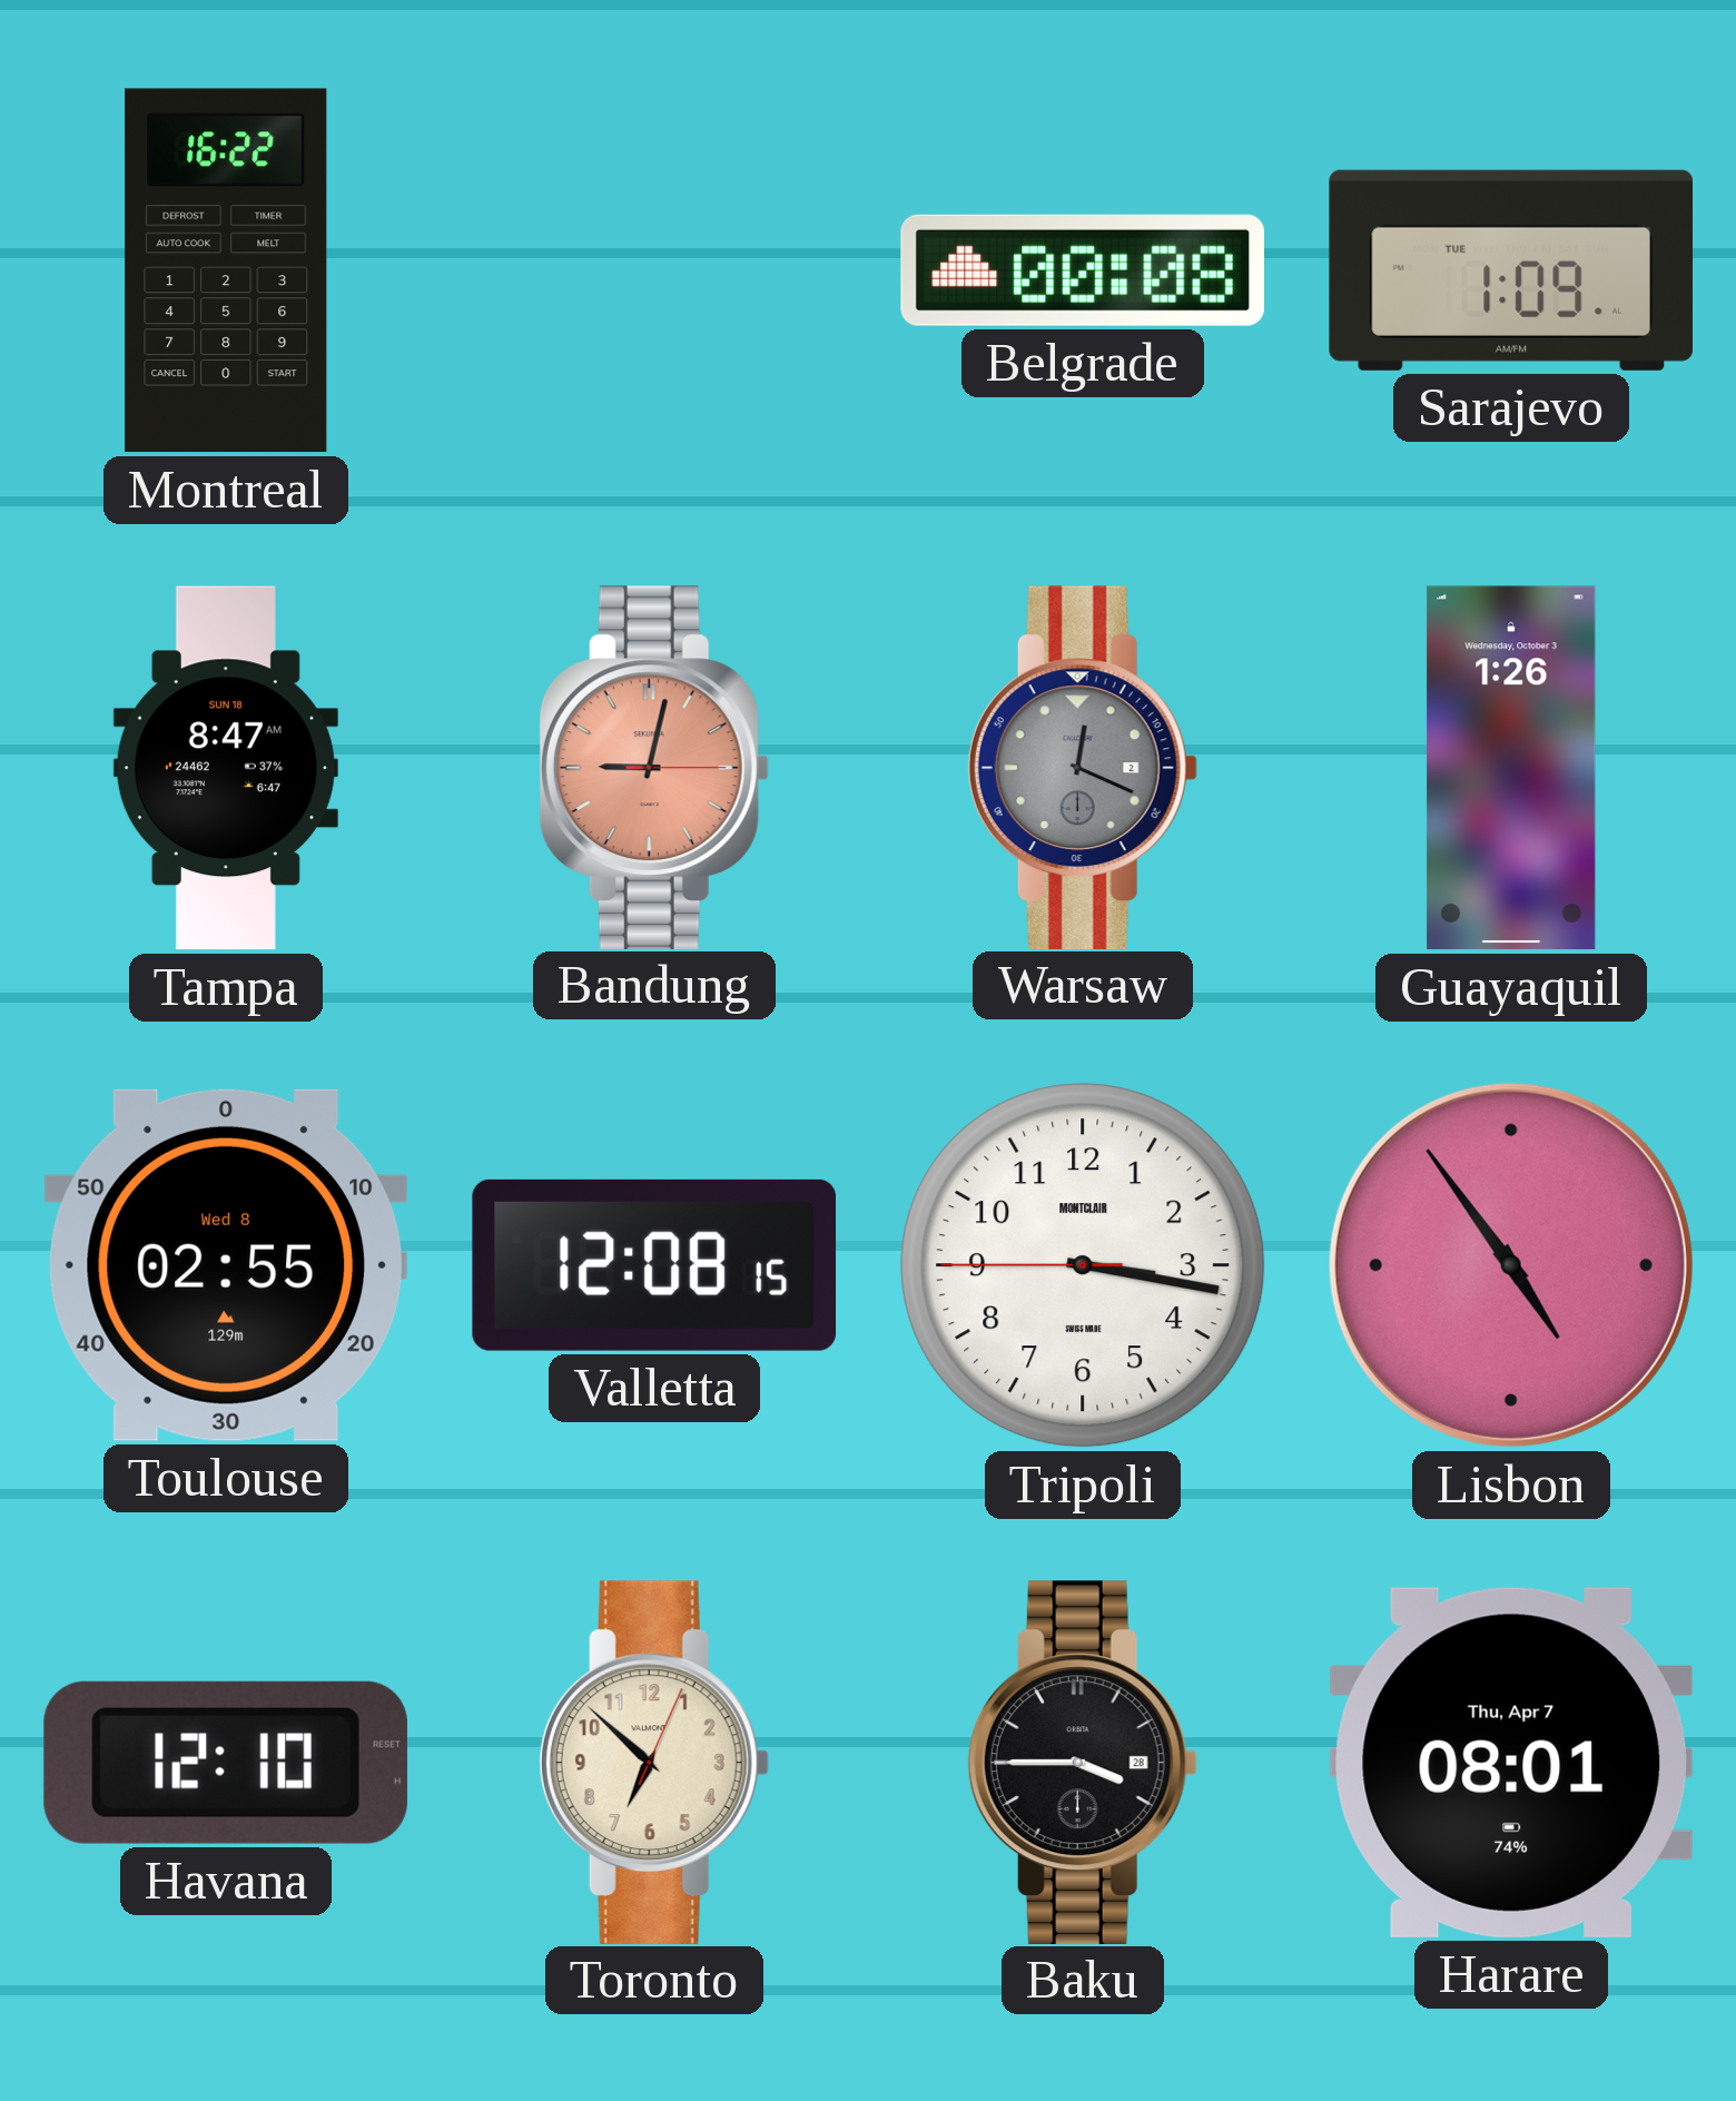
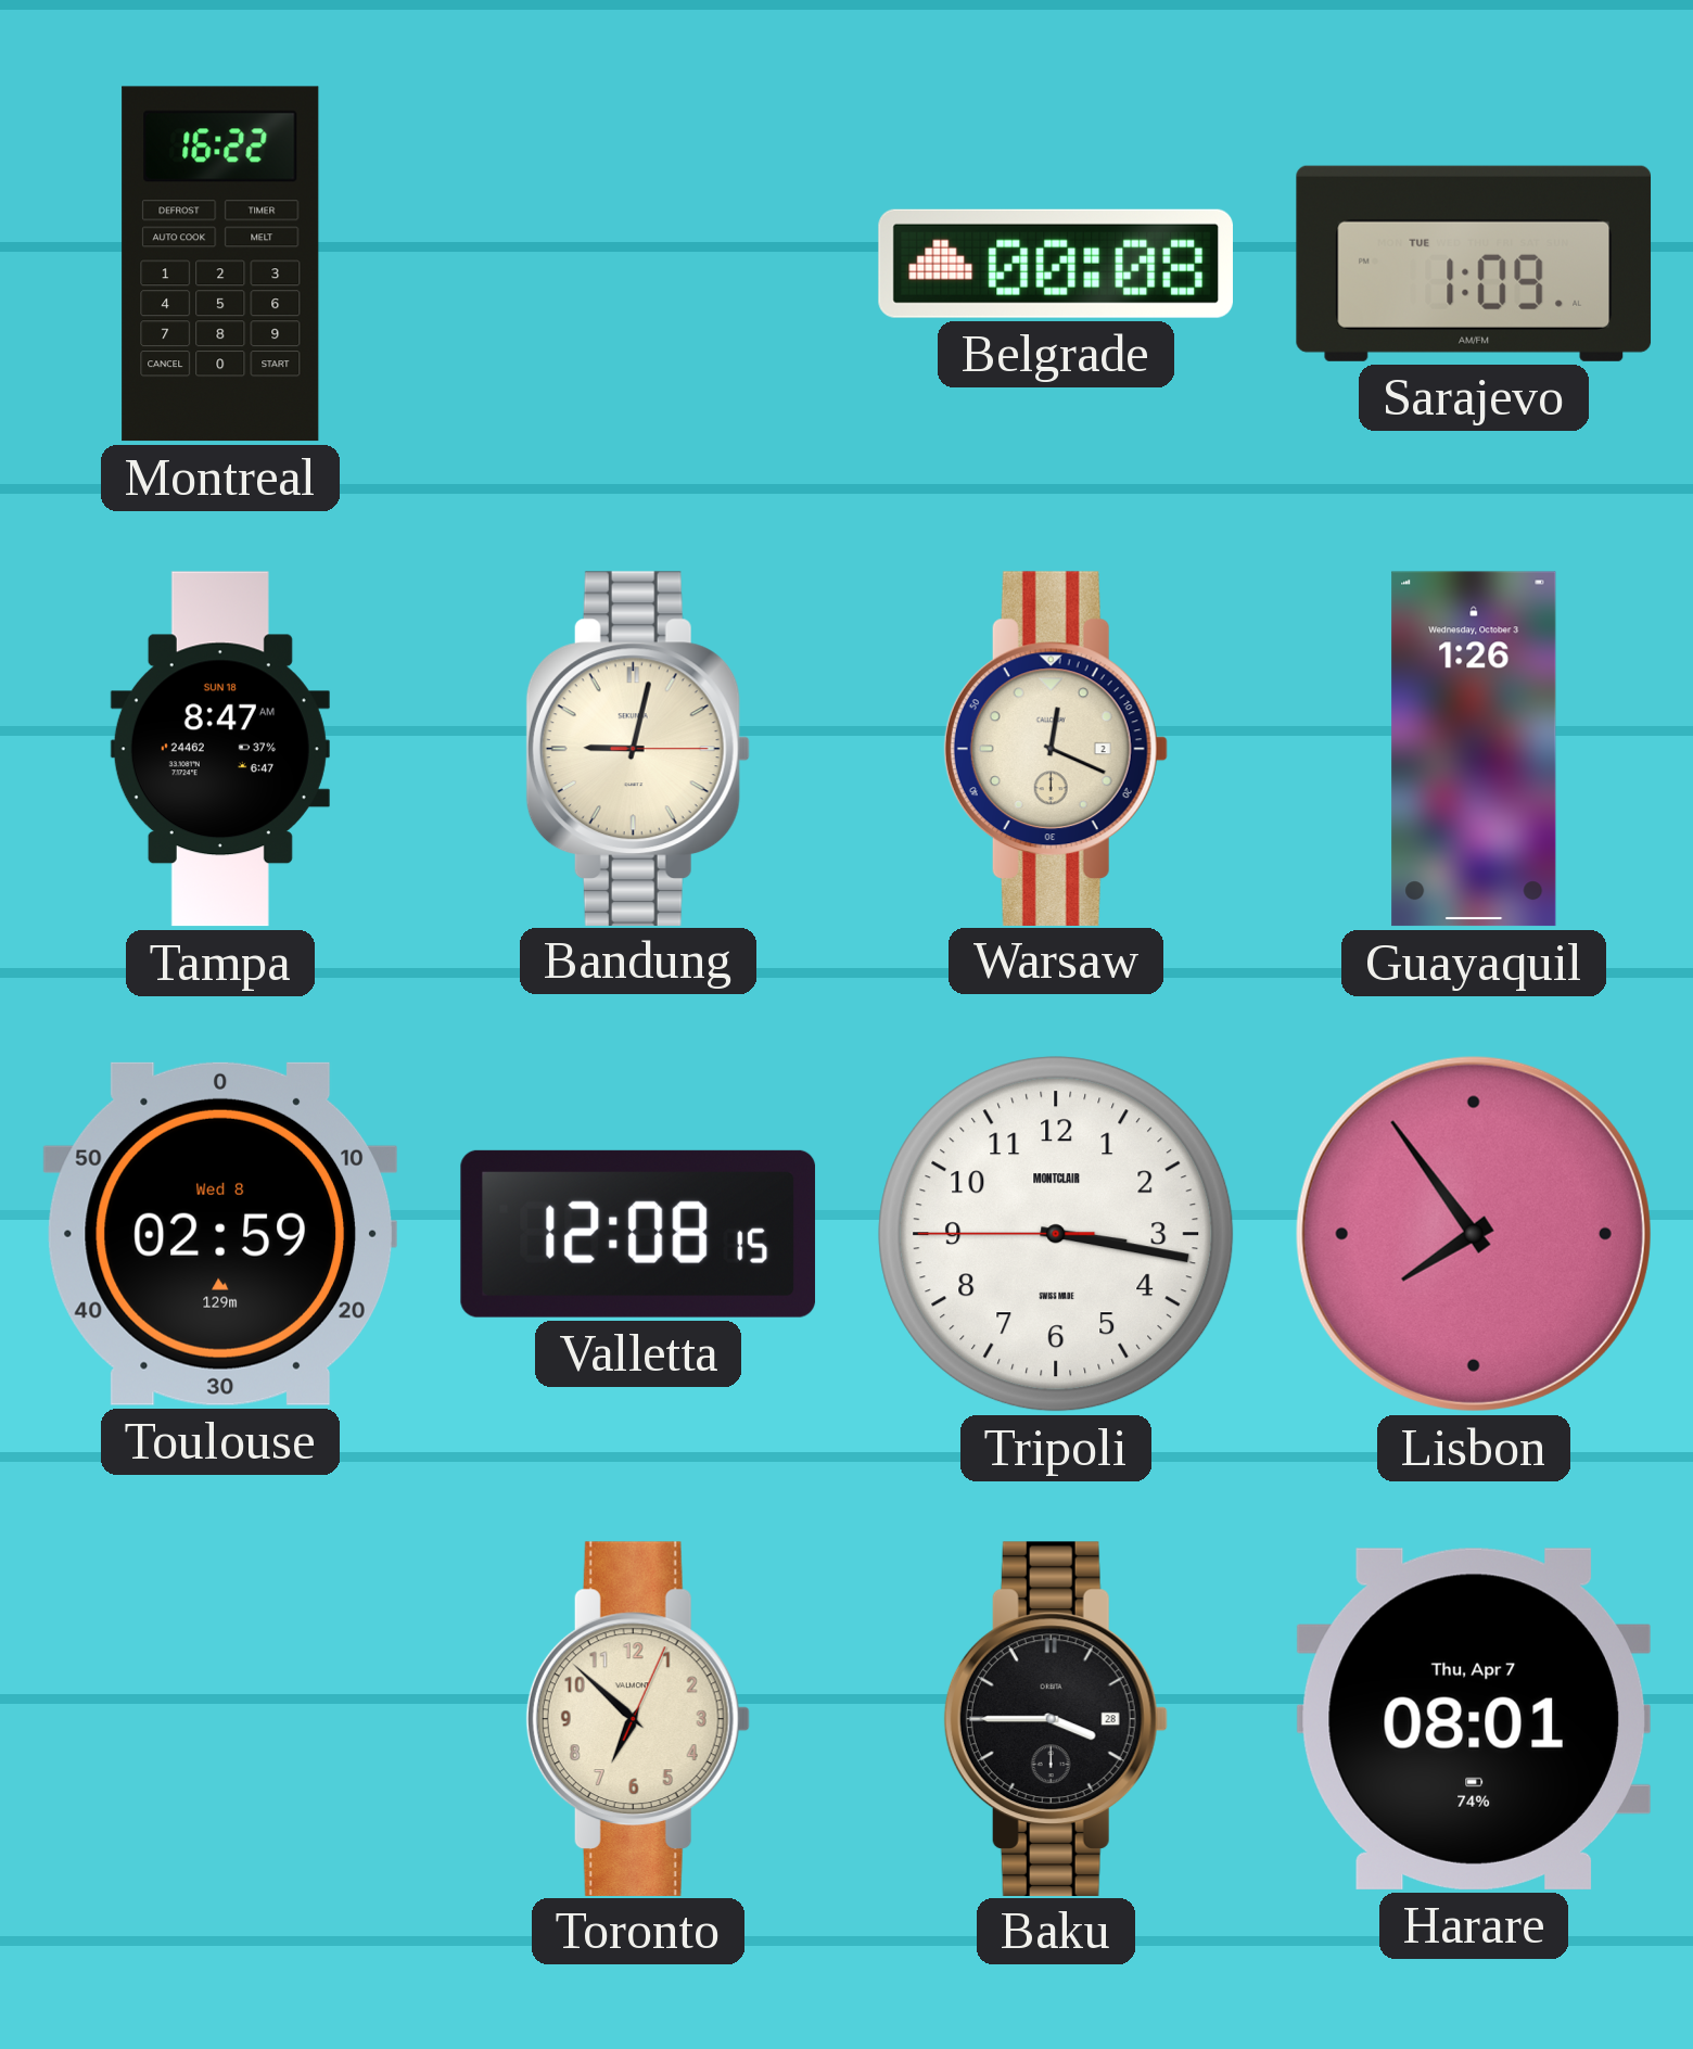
Bandung dial: salmon -> cream
Warsaw dial: grey -> cream
Toulouse: 02:55 -> 02:59
Lisbon: 4:54 -> 7:54
Havana: 12:10 -> none
